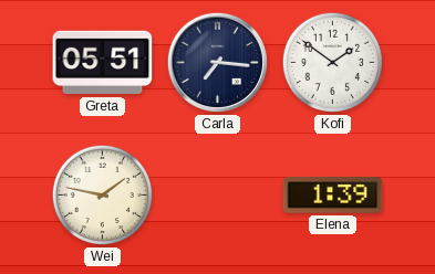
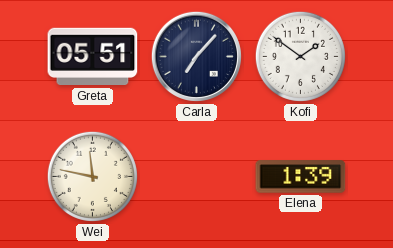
Carla: 7:16 -> 7:07
Wei: 1:47 -> 11:47
